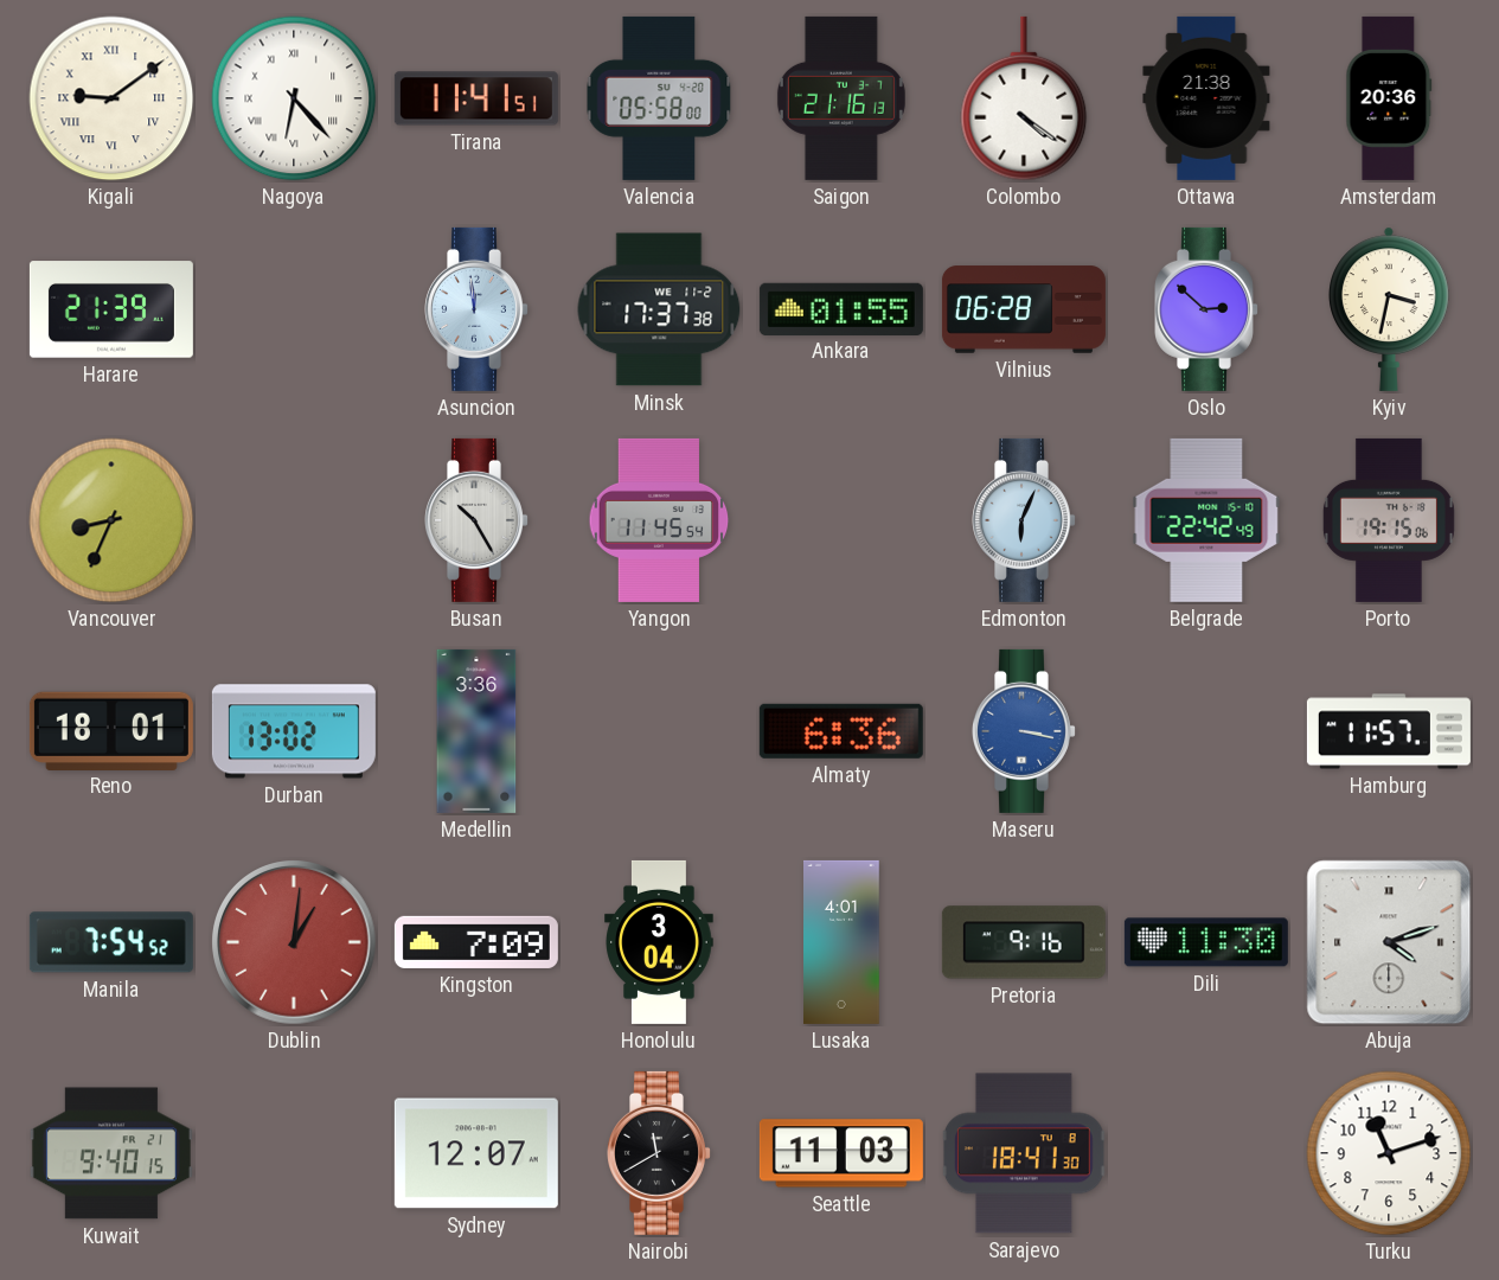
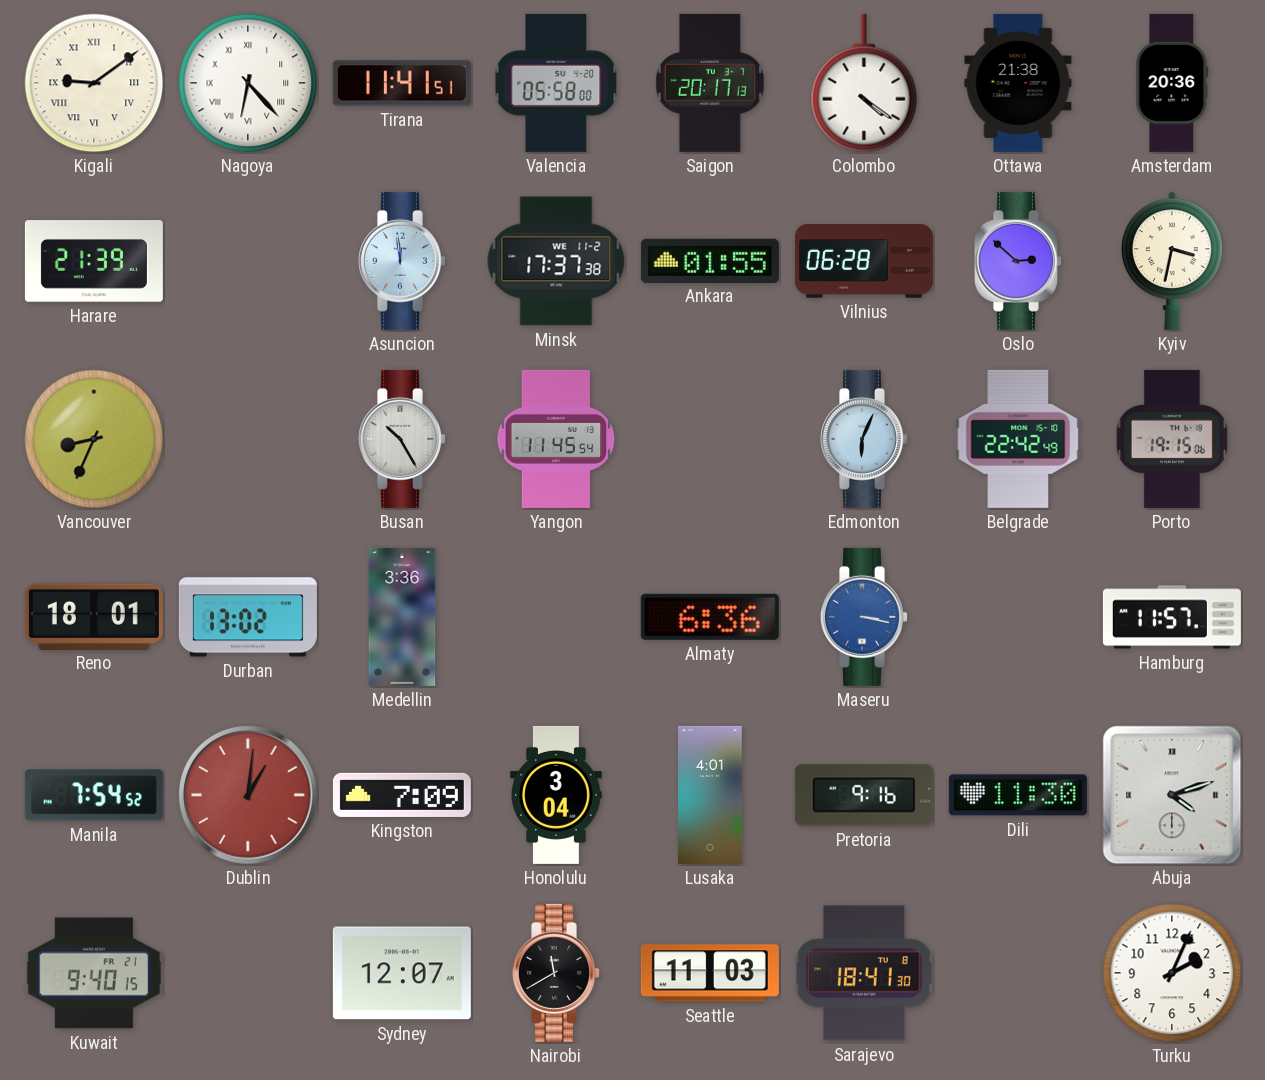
Saigon: 21:16 -> 20:17
Turku: 11:12 -> 2:04
